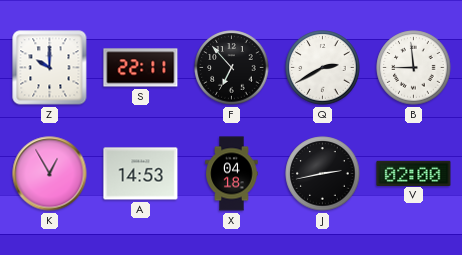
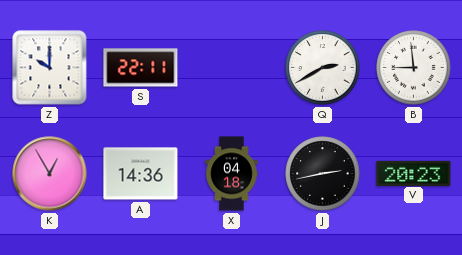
F: 6:53 -> none
A: 14:53 -> 14:36
V: 02:00 -> 20:23
